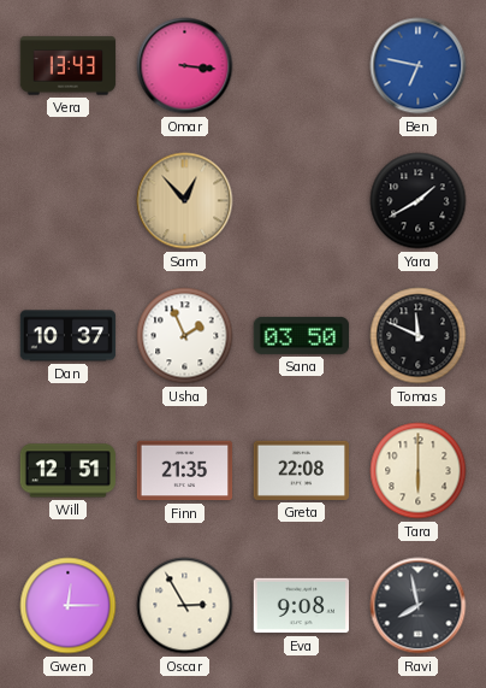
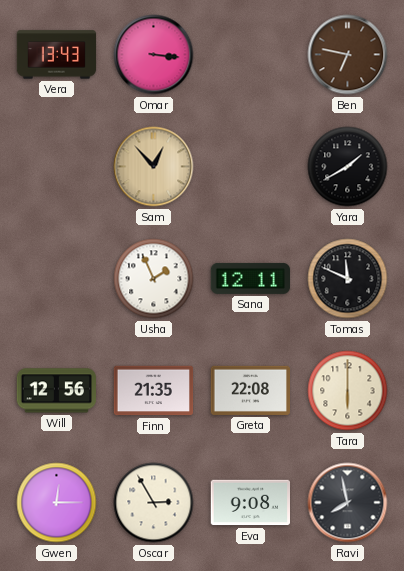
Ben dial: blue -> brown
Dan: 10:37 -> none
Sana: 03:50 -> 12:11
Will: 12:51 -> 12:56
